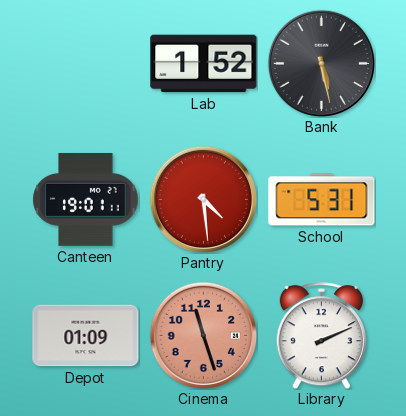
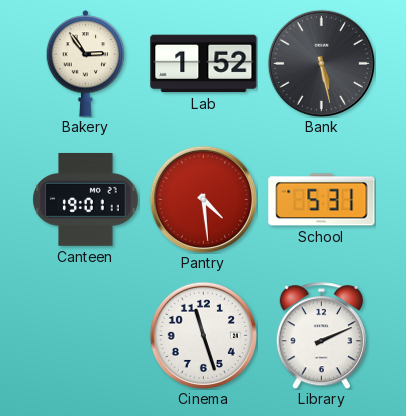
Bakery: none -> 2:54
Depot: 01:09 -> none
Cinema dial: salmon -> white
